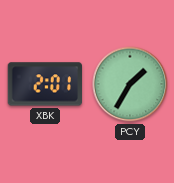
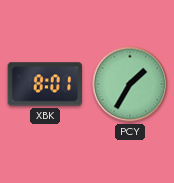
XBK: 2:01 -> 8:01
